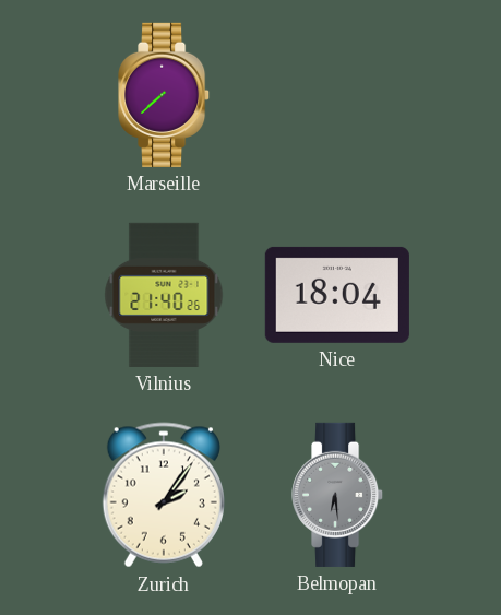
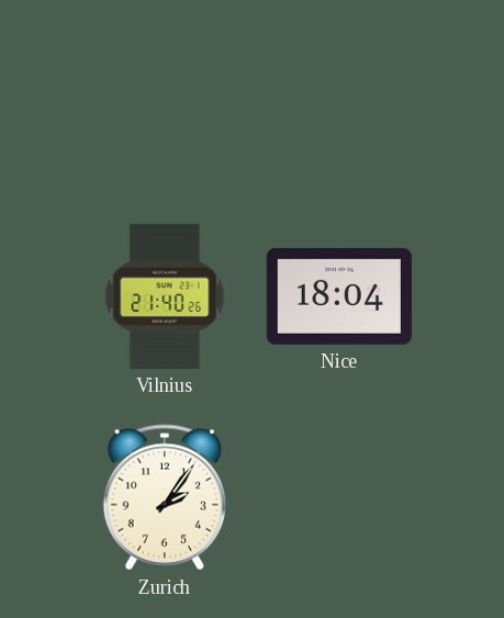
Marseille: 7:38 -> none
Belmopan: 6:29 -> none
